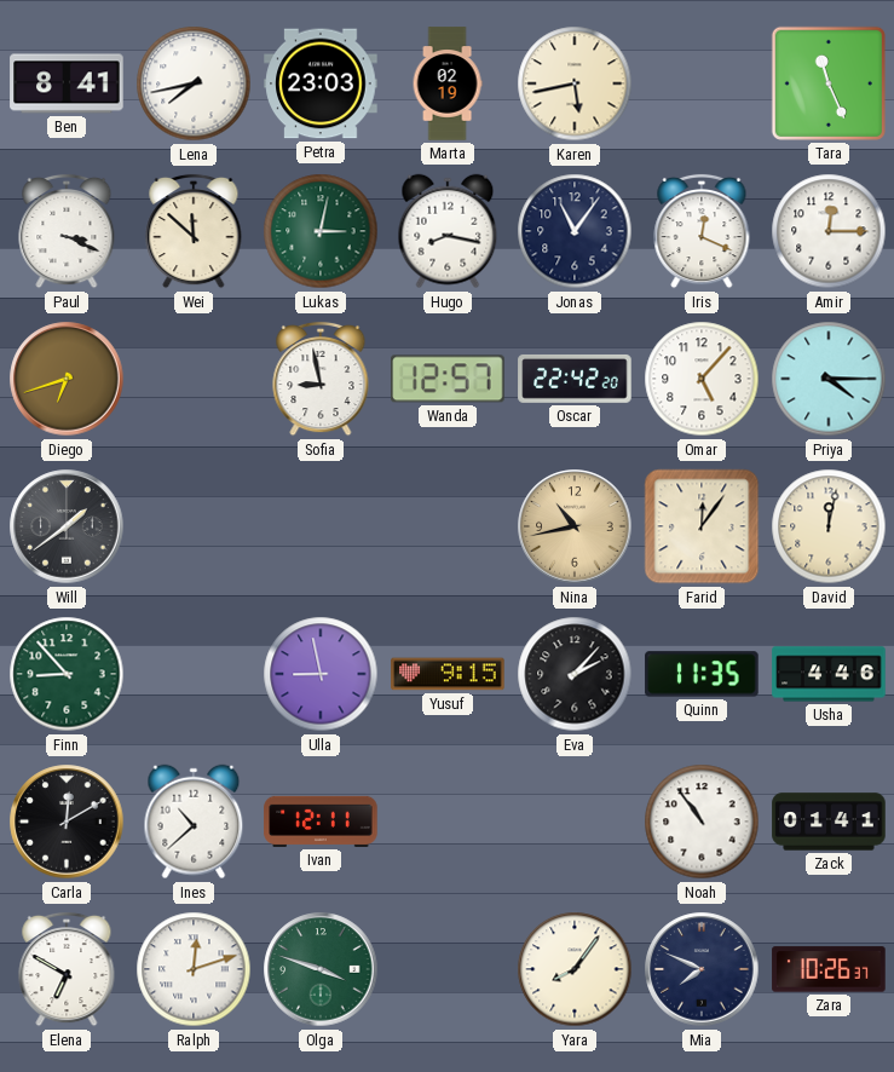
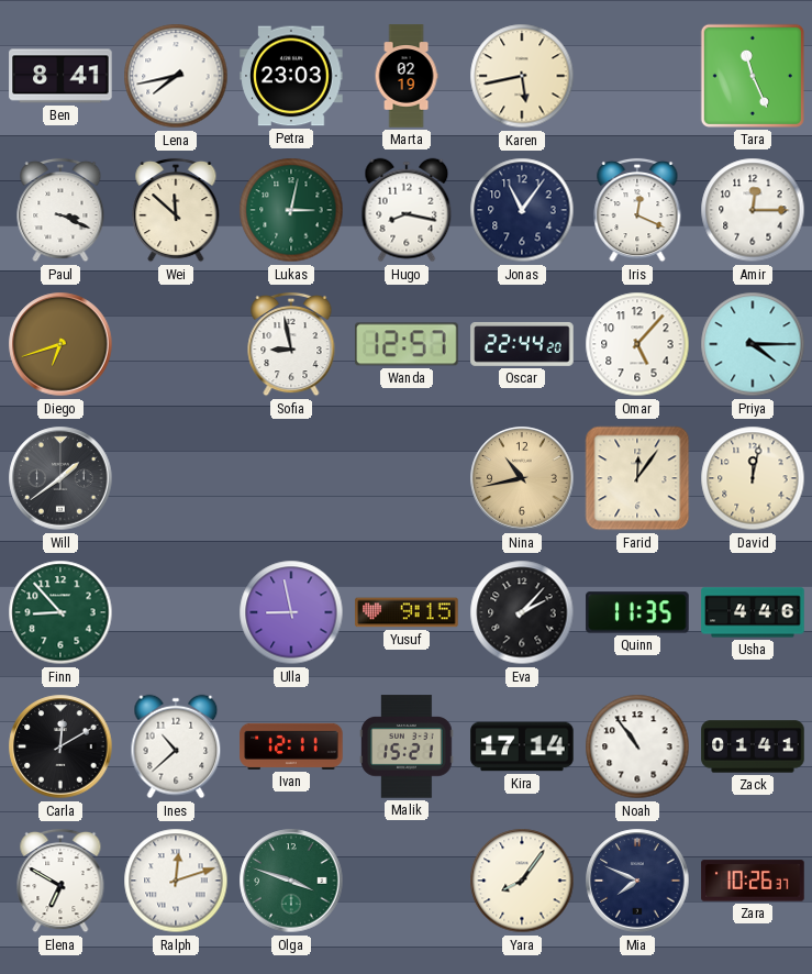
Oscar: 22:42 -> 22:44
Malik: none -> 15:21
Kira: none -> 17:14
